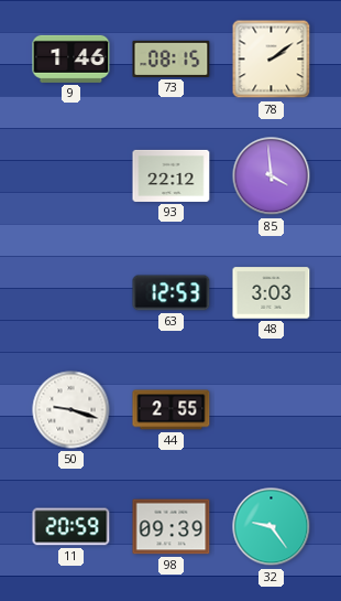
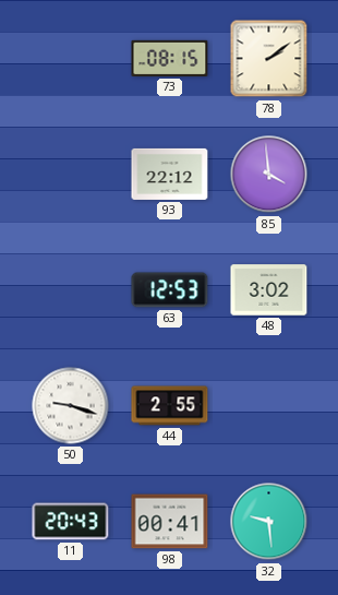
9: 1:46 -> none
48: 3:03 -> 3:02
11: 20:59 -> 20:43
98: 09:39 -> 00:41
32: 9:24 -> 9:29
